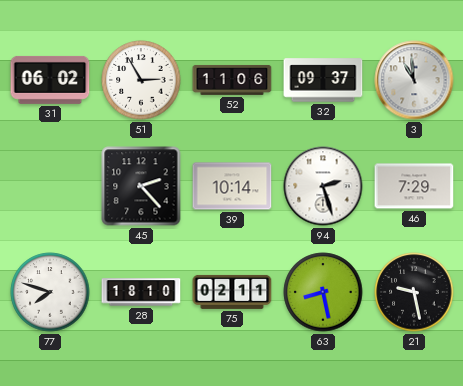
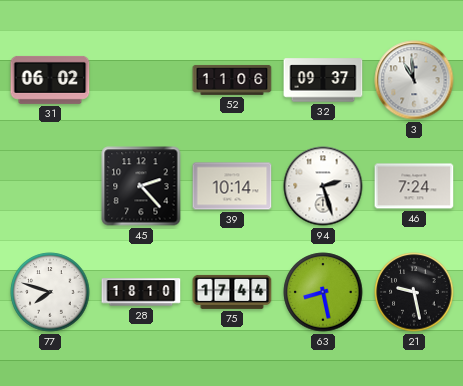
51: 2:55 -> none
46: 7:29 -> 7:24
75: 02:11 -> 17:44
